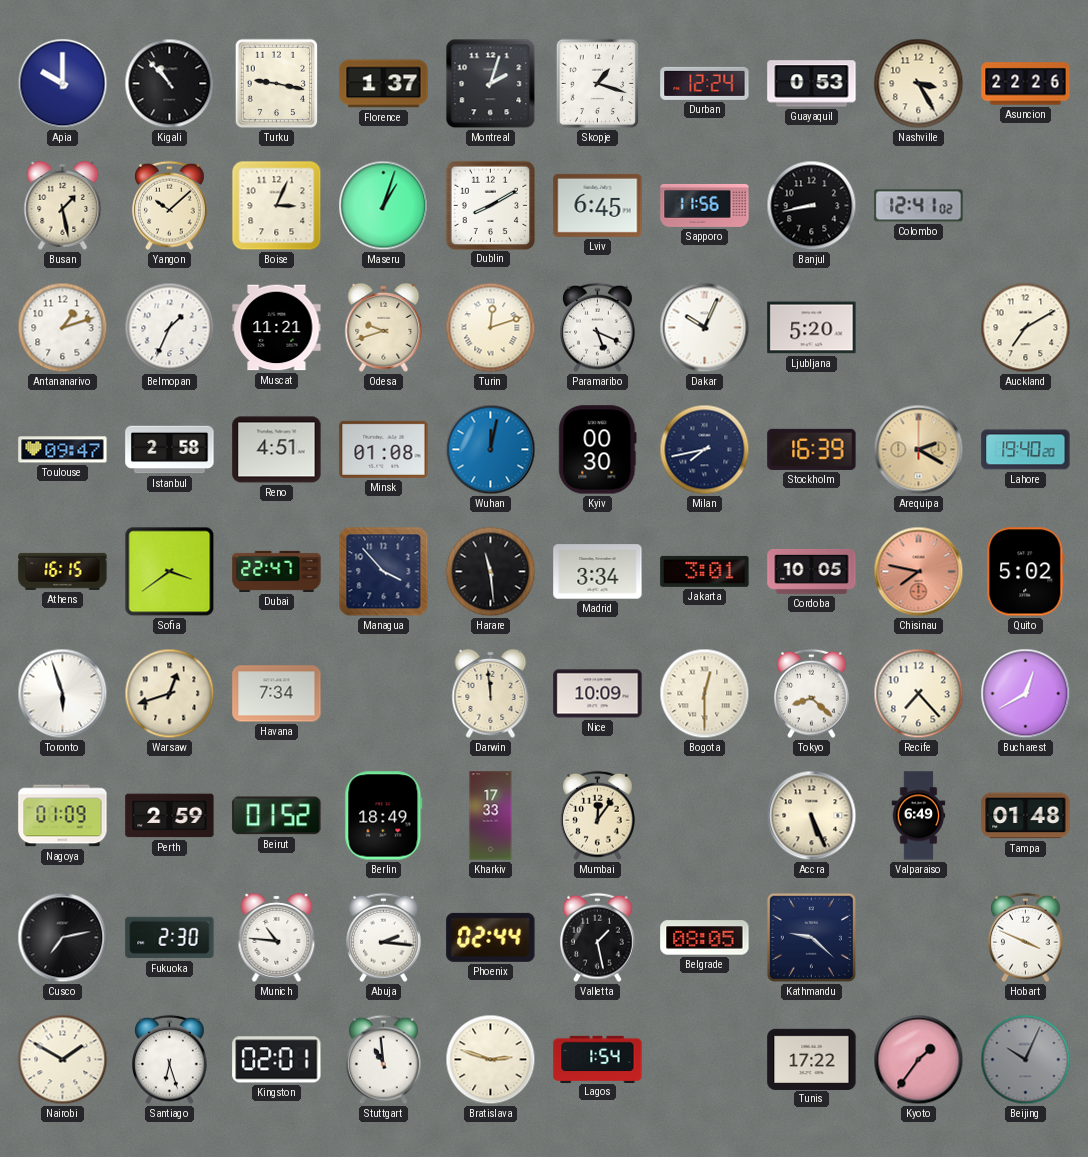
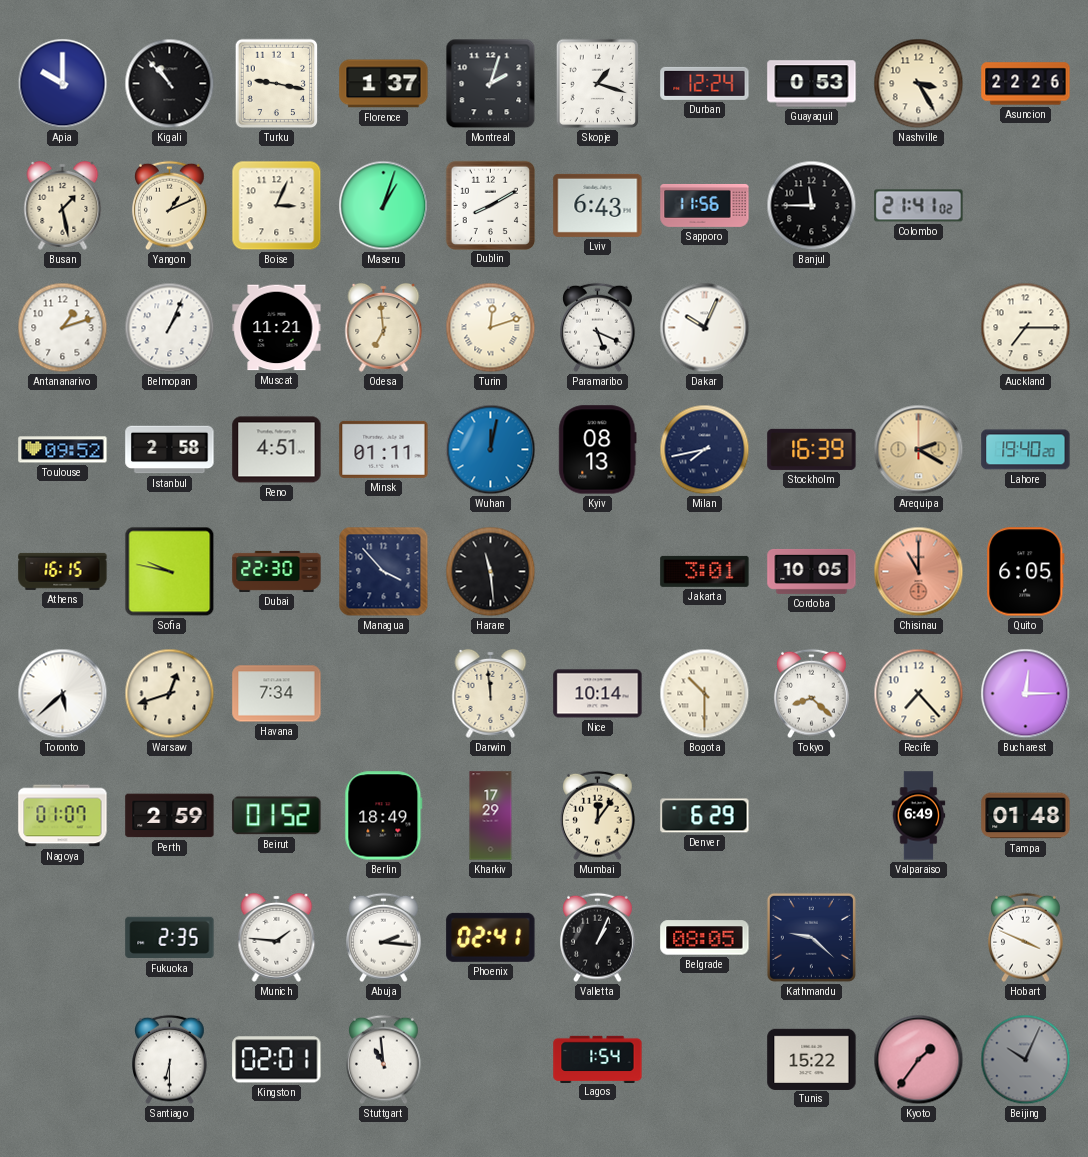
Yangon: 10:08 -> 1:11
Lviv: 6:45 -> 6:43
Banjul: 8:43 -> 11:45
Colombo: 12:41 -> 21:41
Belmopan: 1:34 -> 1:04
Odesa: 9:42 -> 6:59
Ljubljana: 5:20 -> none
Auckland: 7:10 -> 7:15
Toulouse: 09:47 -> 09:52
Minsk: 01:08 -> 01:11
Kyiv: 00:30 -> 08:13
Sofia: 3:39 -> 9:47
Dubai: 22:47 -> 22:30
Madrid: 3:34 -> none
Chisinau: 7:47 -> 11:00
Quito: 5:02 -> 6:05
Toronto: 5:57 -> 5:38
Nice: 10:09 -> 10:14
Bogota: 12:30 -> 10:30
Bucharest: 12:40 -> 12:15
Nagoya: 01:09 -> 01:07
Kharkiv: 17:33 -> 17:29
Denver: none -> 6:29
Accra: 5:26 -> none
Cusco: 7:13 -> none
Fukuoka: 2:30 -> 2:35
Munich: 10:46 -> 1:46
Phoenix: 02:44 -> 02:41
Valletta: 1:28 -> 1:04
Nairobi: 1:50 -> none
Santiago: 6:27 -> 6:30
Bratislava: 2:48 -> none
Tunis: 17:22 -> 15:22
